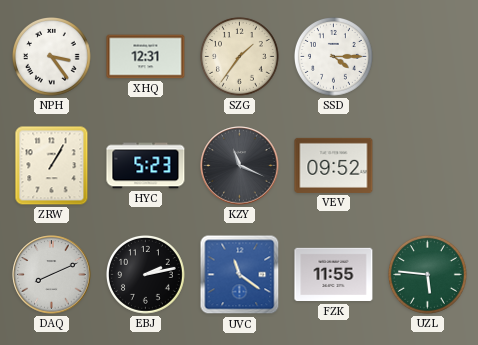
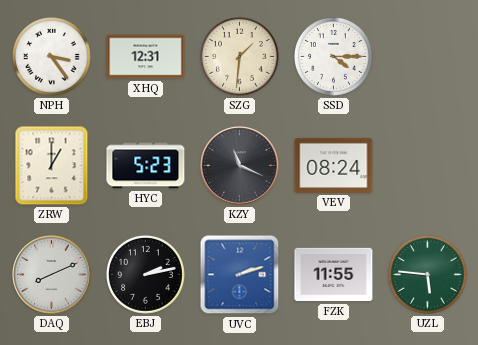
SZG: 1:36 -> 1:31
ZRW: 1:05 -> 1:00
VEV: 09:52 -> 08:24
UVC: 11:21 -> 2:12
